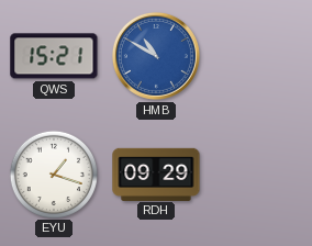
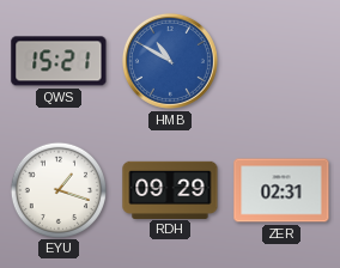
ZER: none -> 02:31
